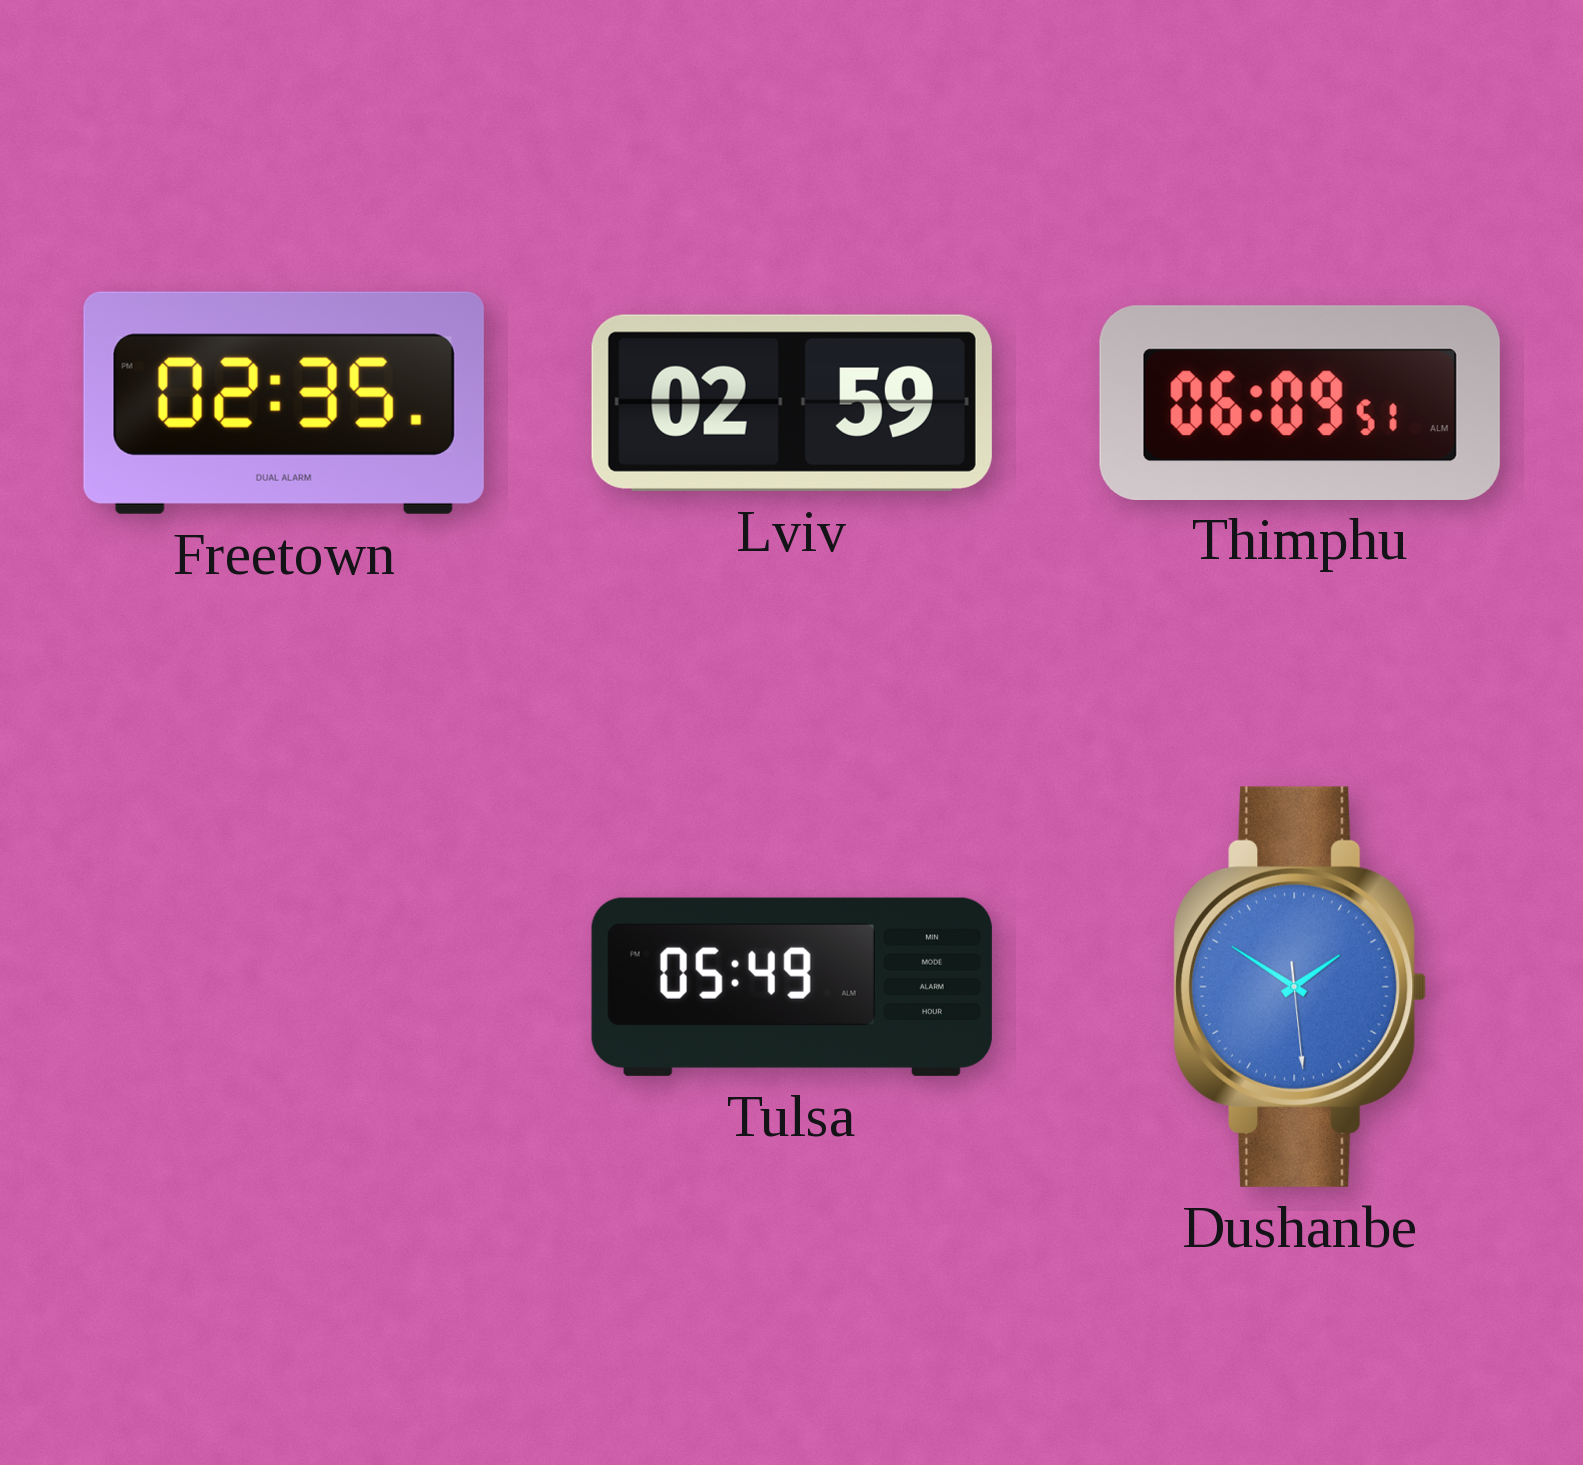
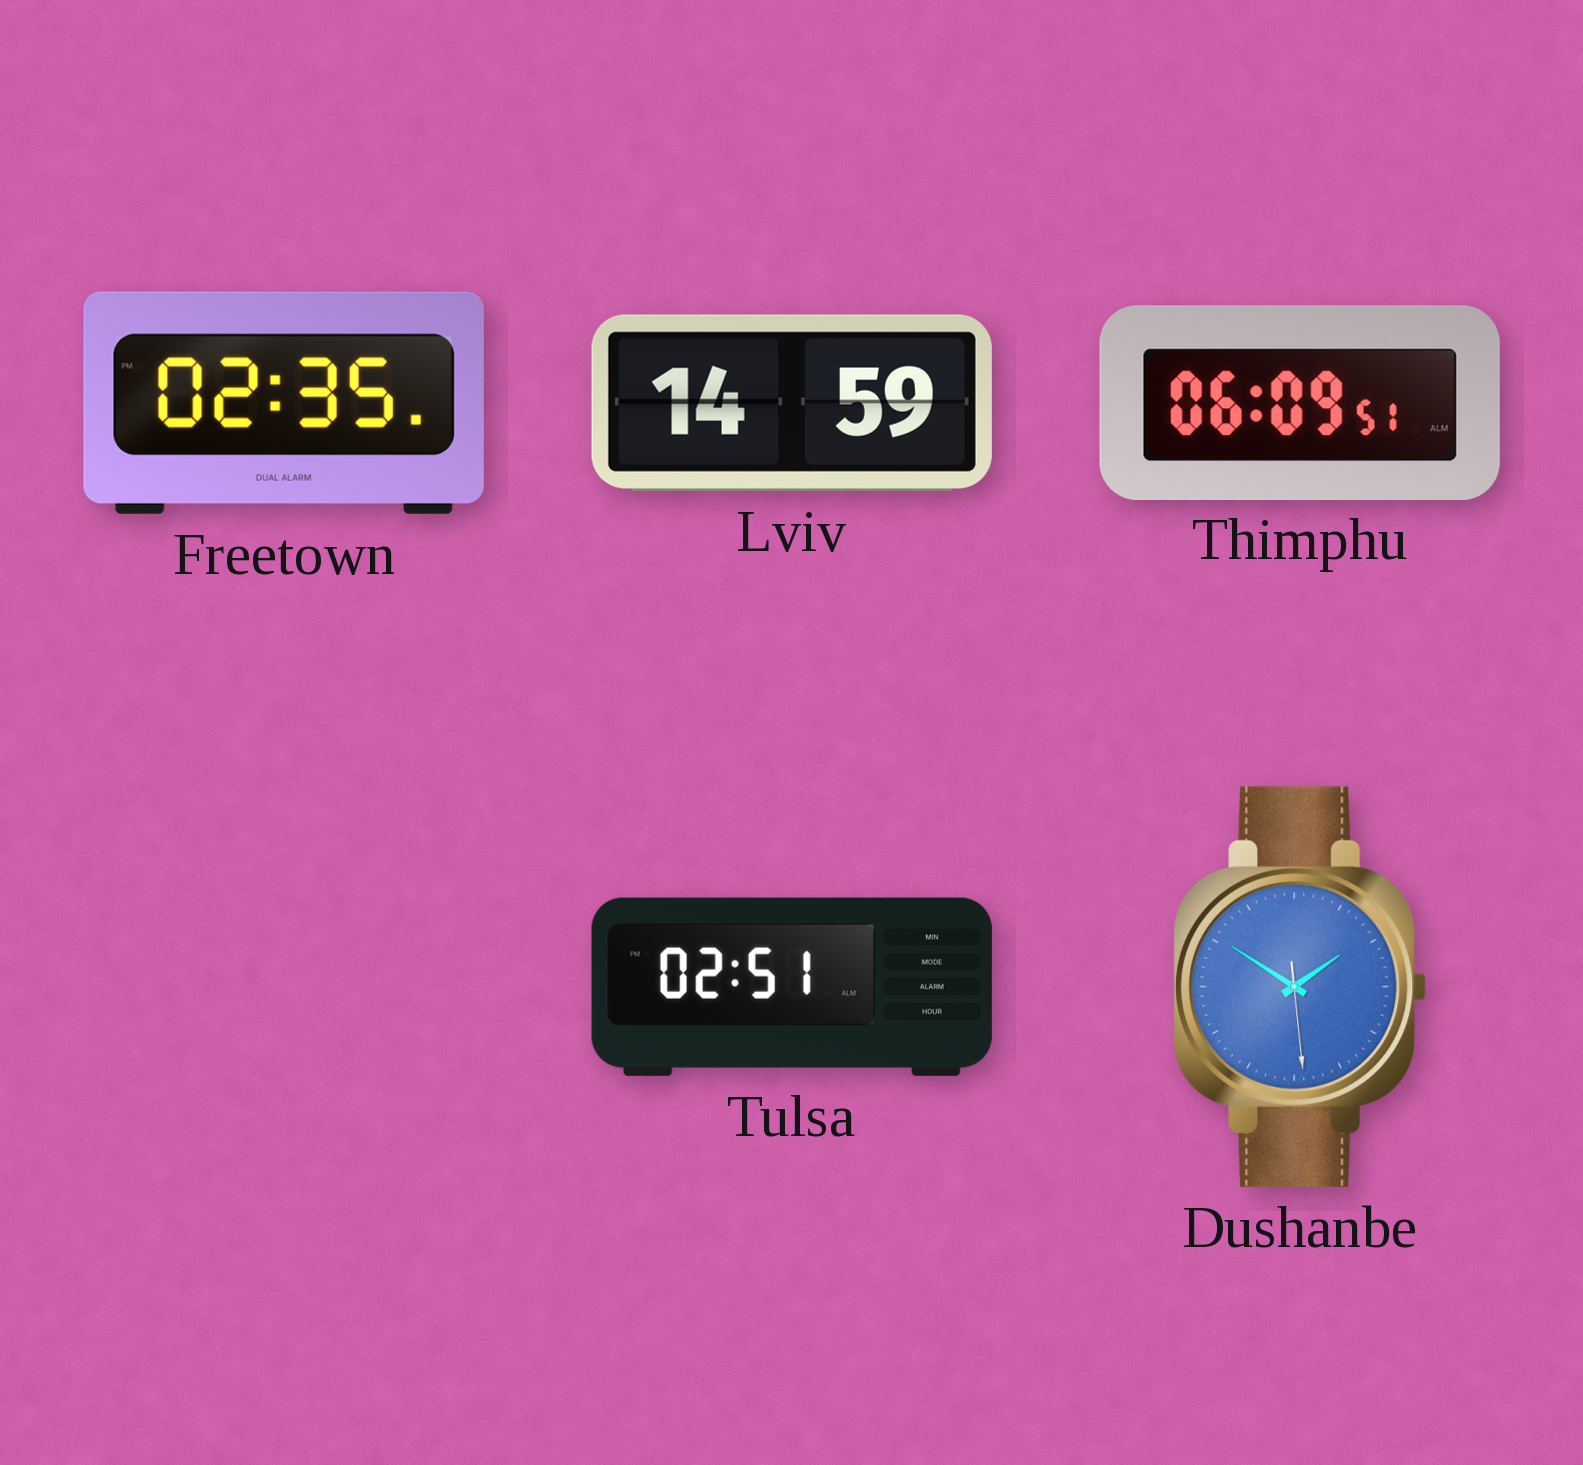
Lviv: 02:59 -> 14:59
Tulsa: 05:49 -> 02:51
